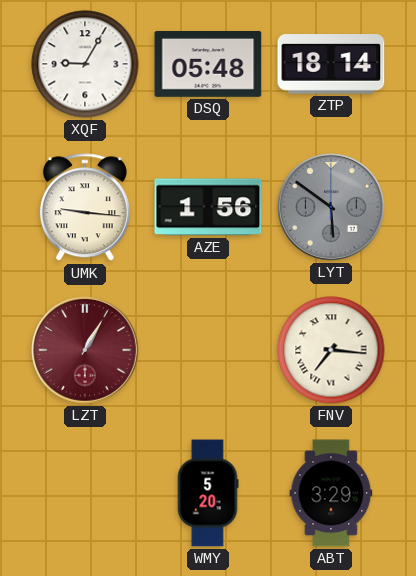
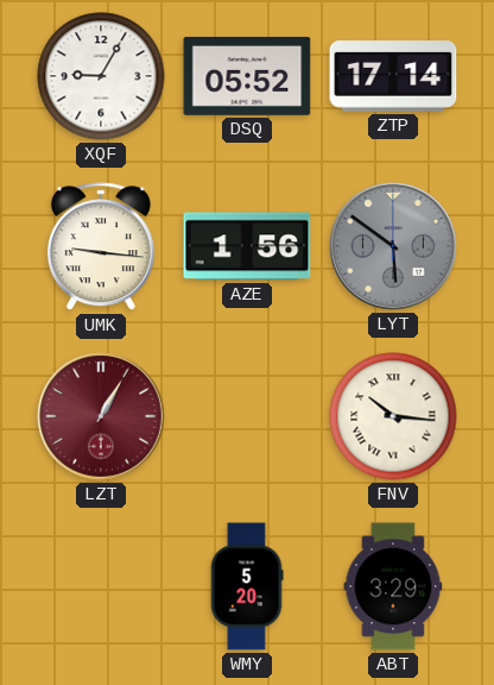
DSQ: 05:48 -> 05:52
ZTP: 18:14 -> 17:14
FNV: 7:16 -> 10:16
